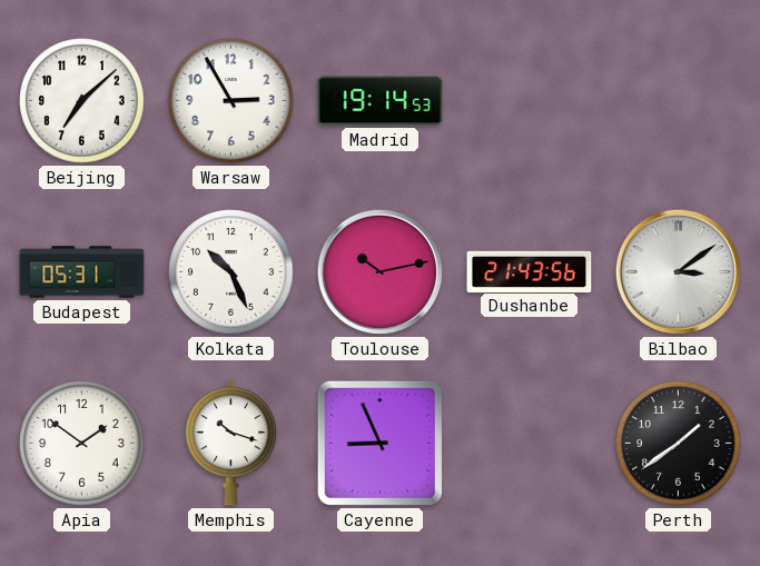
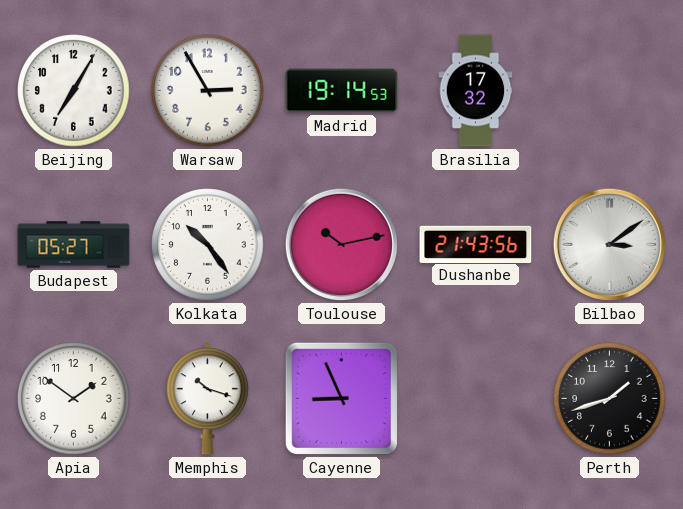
Beijing: 7:08 -> 7:05
Brasilia: none -> 17:32
Budapest: 05:31 -> 05:27
Kolkata: 10:26 -> 10:24
Perth: 1:39 -> 1:42
